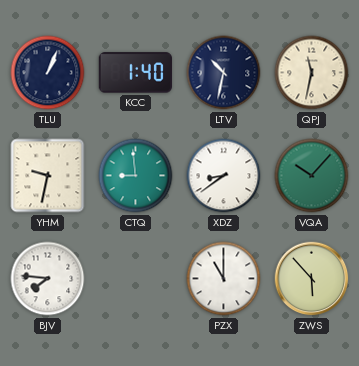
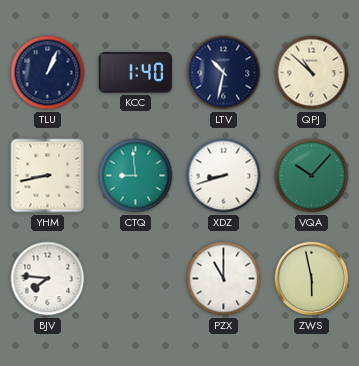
QPJ: 11:32 -> 10:52
YHM: 9:32 -> 8:43
XDZ: 8:39 -> 8:42
ZWS: 5:53 -> 5:58
